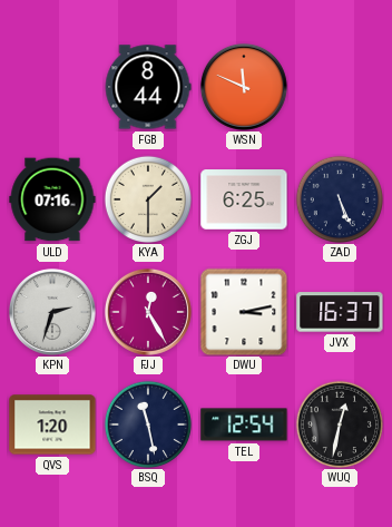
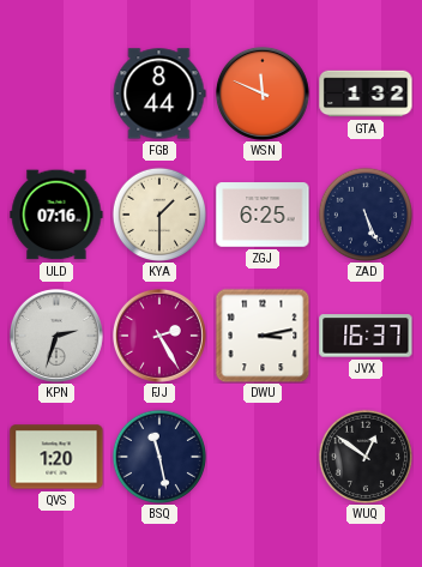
GTA: none -> 1:32
FJJ: 12:25 -> 2:25
TEL: 12:54 -> none
WUQ: 12:32 -> 12:51
